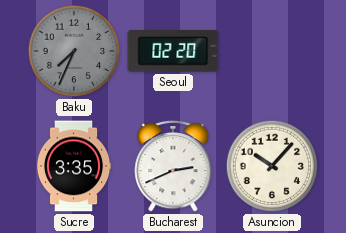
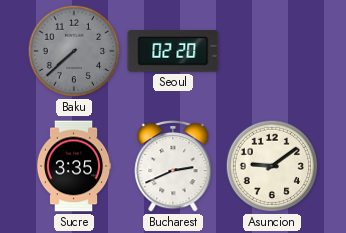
Baku: 7:34 -> 7:38
Asuncion: 10:07 -> 9:09
